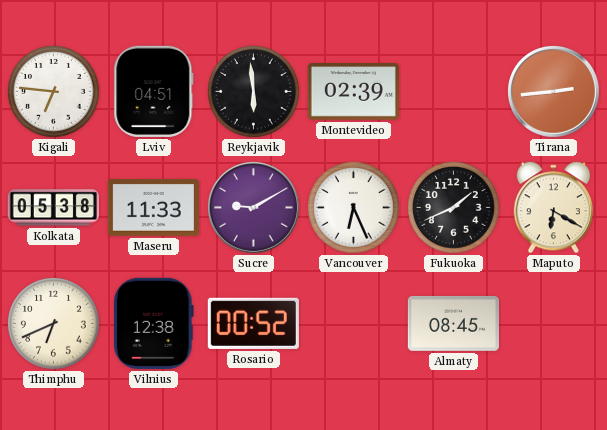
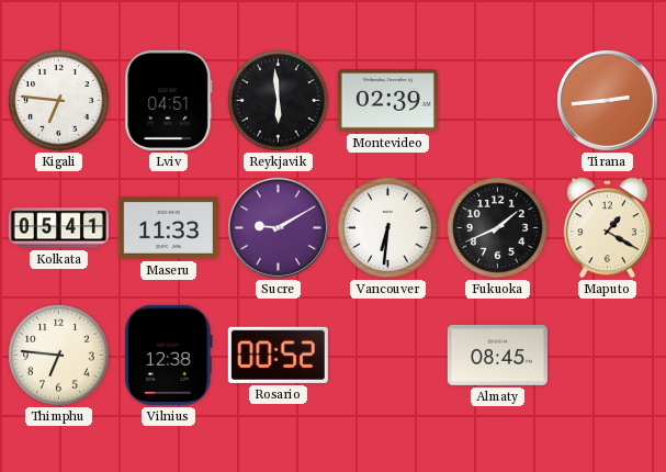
Kolkata: 05:38 -> 05:41
Vancouver: 6:26 -> 6:31
Maputo: 6:20 -> 1:20
Thimphu: 6:41 -> 6:46
